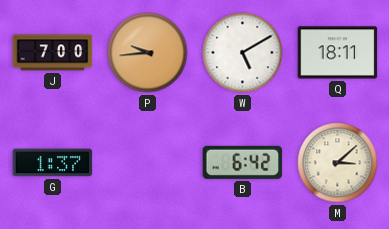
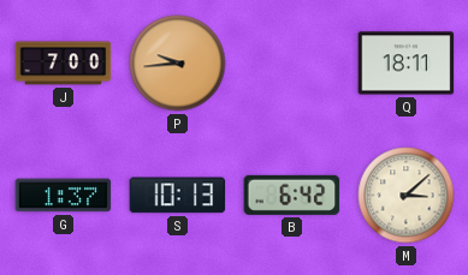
W: 5:10 -> none
S: none -> 10:13
